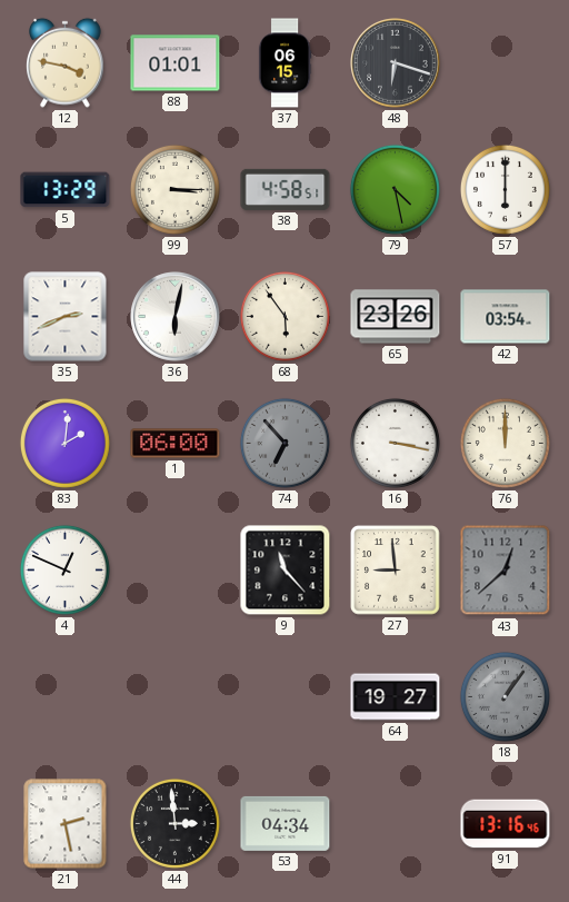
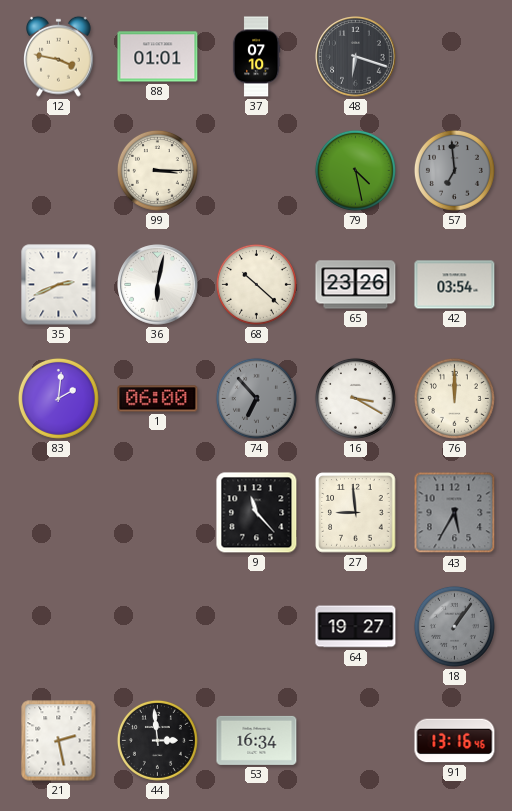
37: 06:15 -> 07:10
5: 13:29 -> none
38: 4:58 -> none
57: 6:00 -> 6:59
57 dial: white -> grey
68: 5:54 -> 10:22
16: 3:17 -> 3:20
4: 12:49 -> none
43: 12:38 -> 5:35
53: 04:34 -> 16:34
